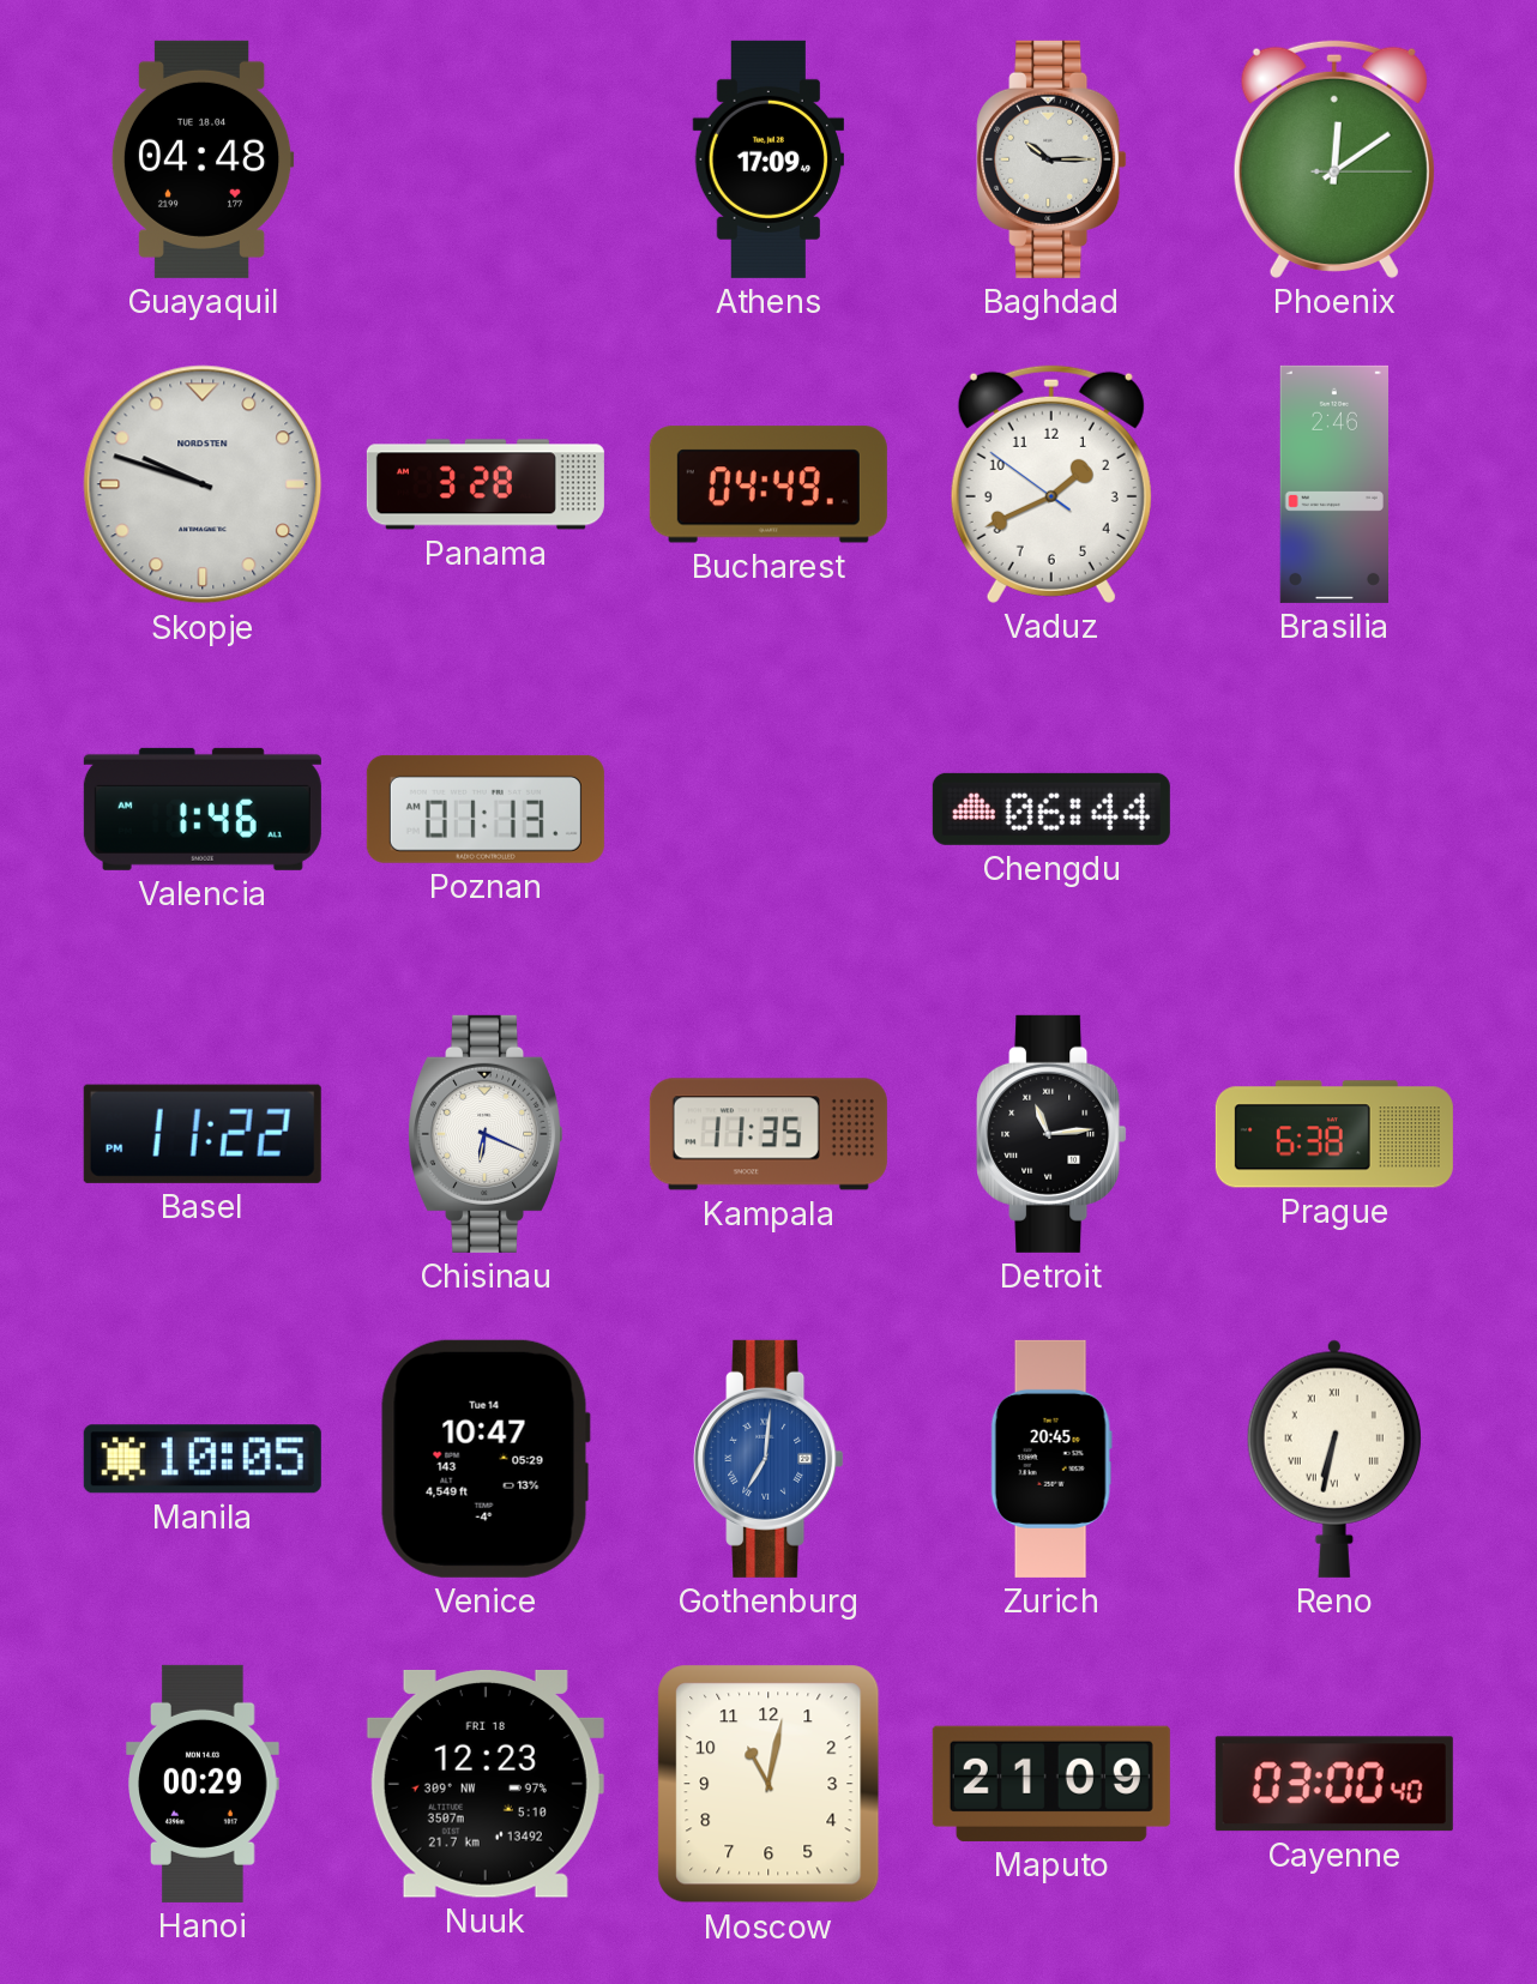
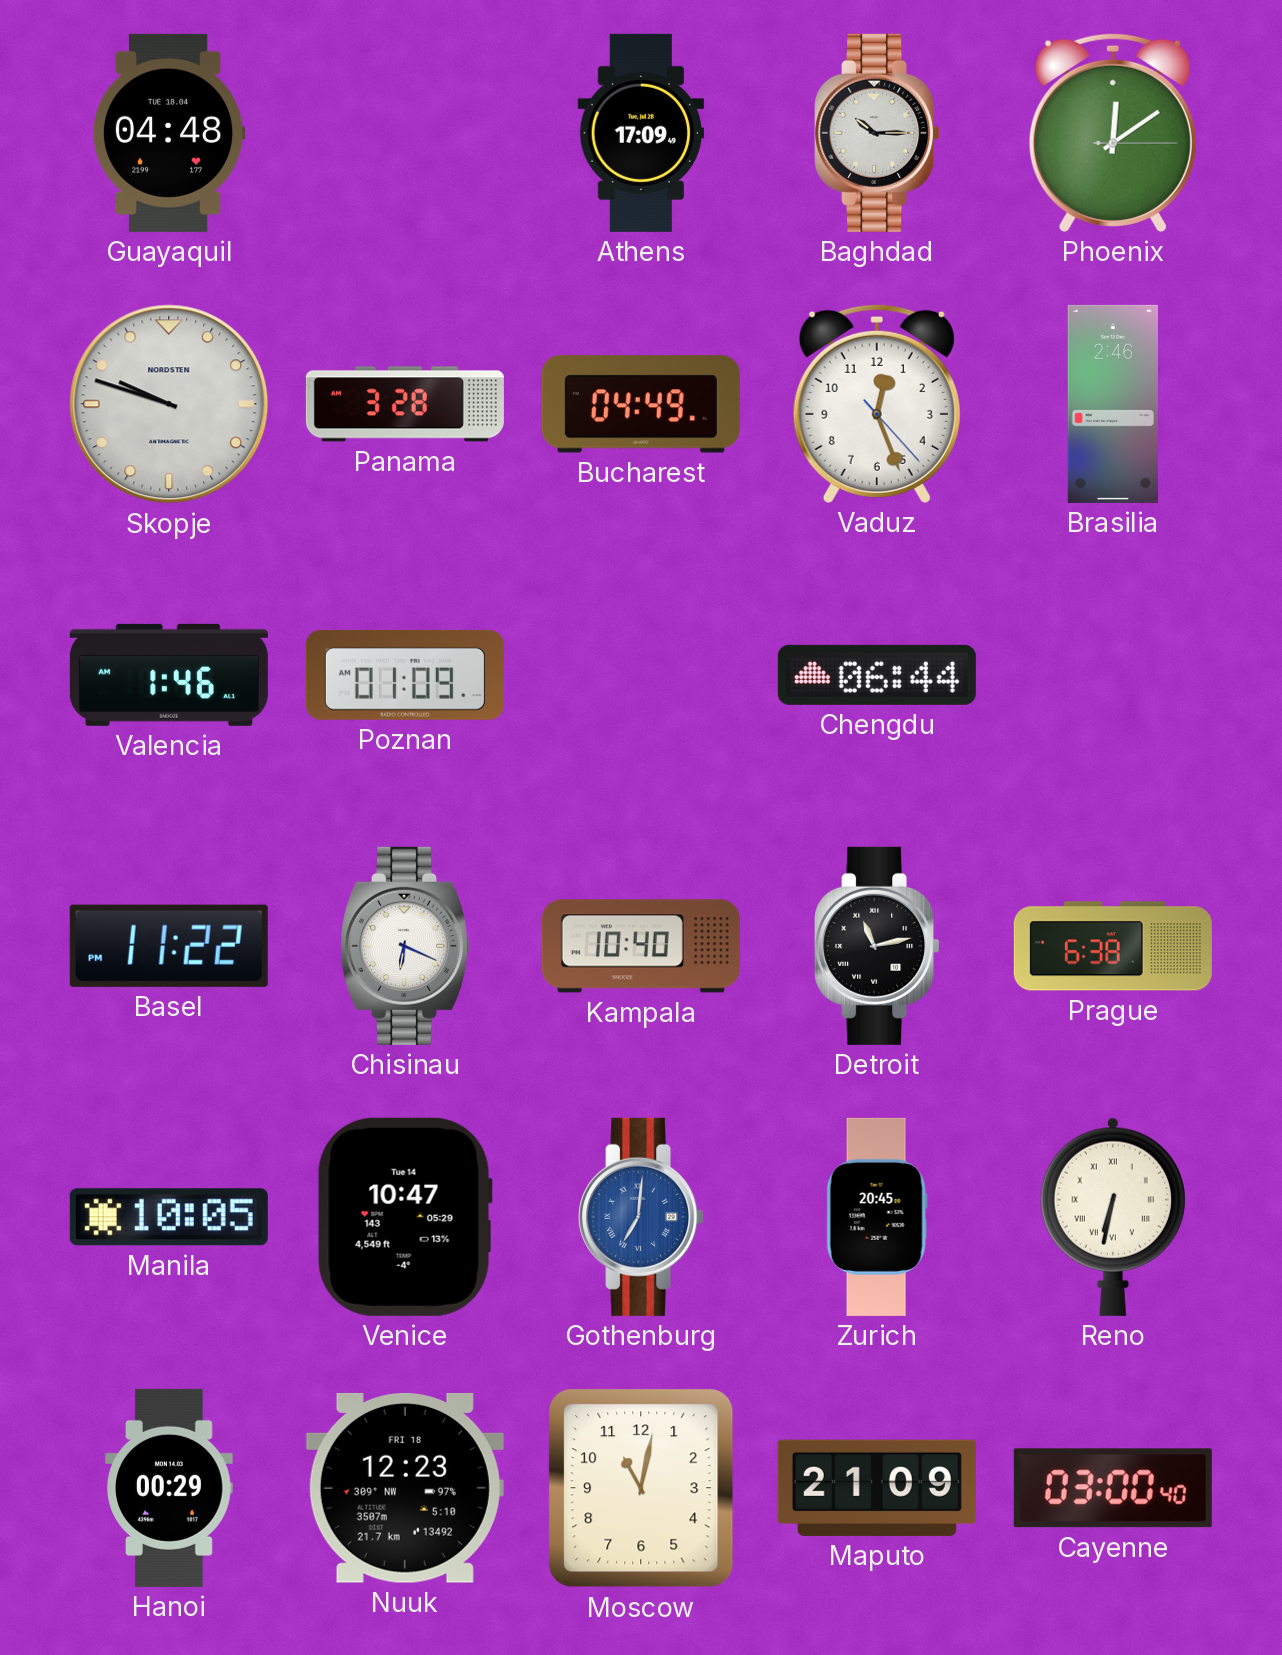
Vaduz: 1:40 -> 12:26
Poznan: 01:13 -> 01:09
Kampala: 11:35 -> 10:40
Detroit: 11:14 -> 11:13
